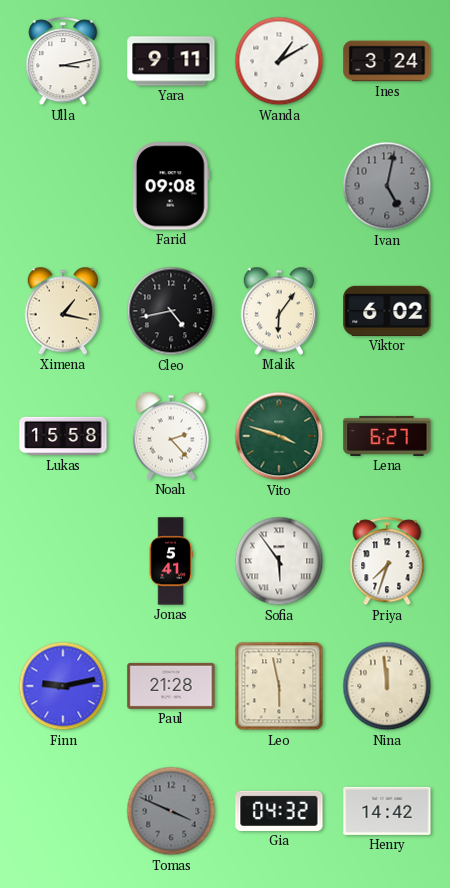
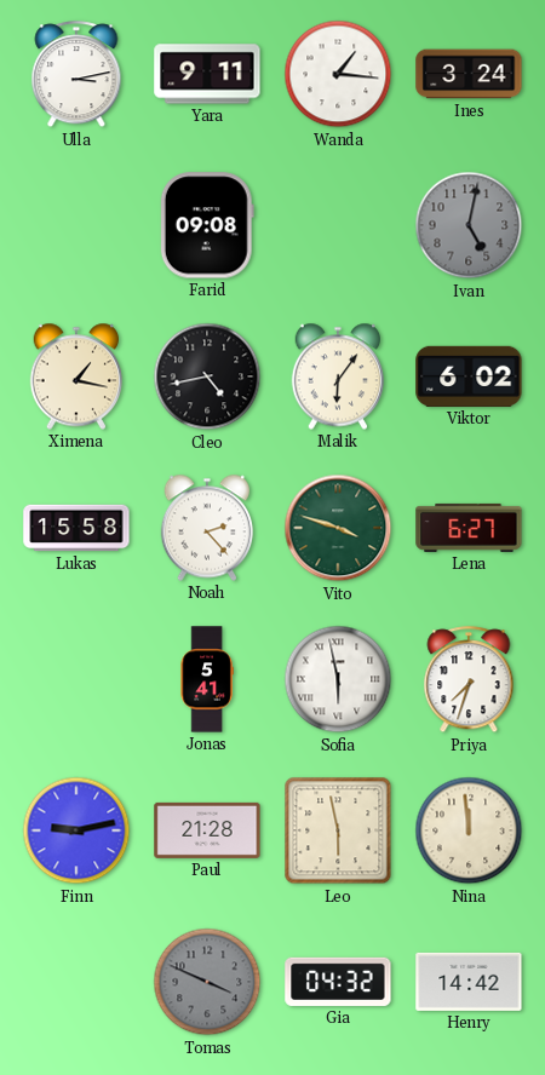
Wanda: 1:10 -> 1:16
Sofia: 5:54 -> 5:58
